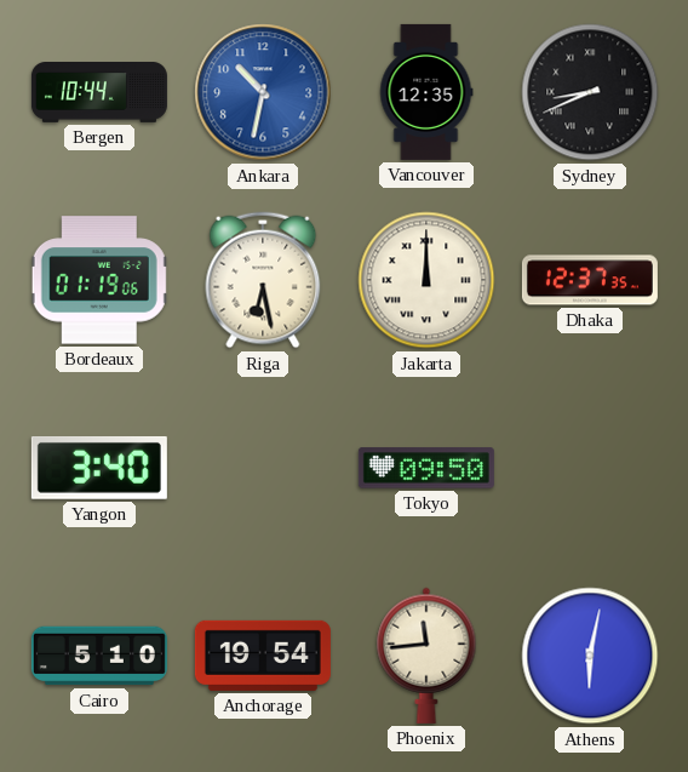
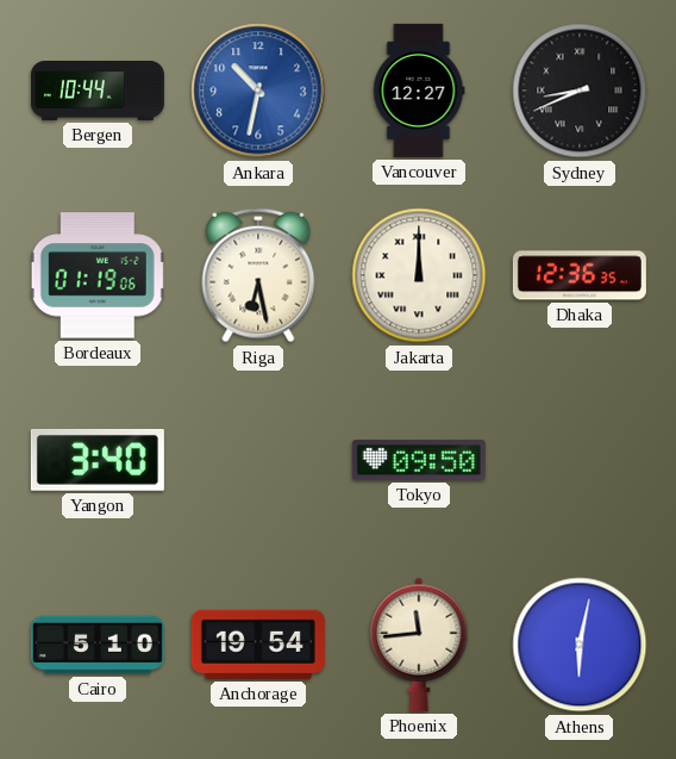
Vancouver: 12:35 -> 12:27
Dhaka: 12:37 -> 12:36
